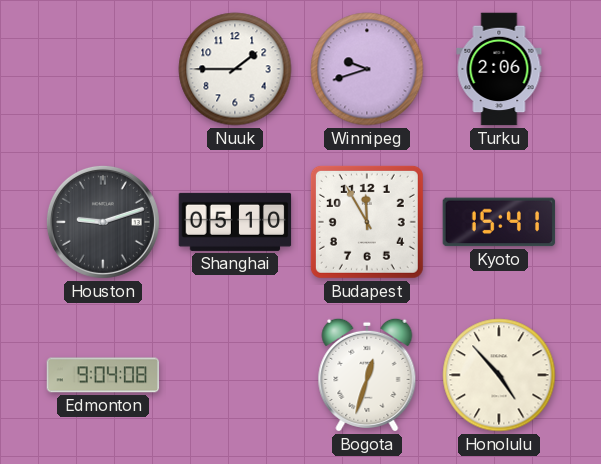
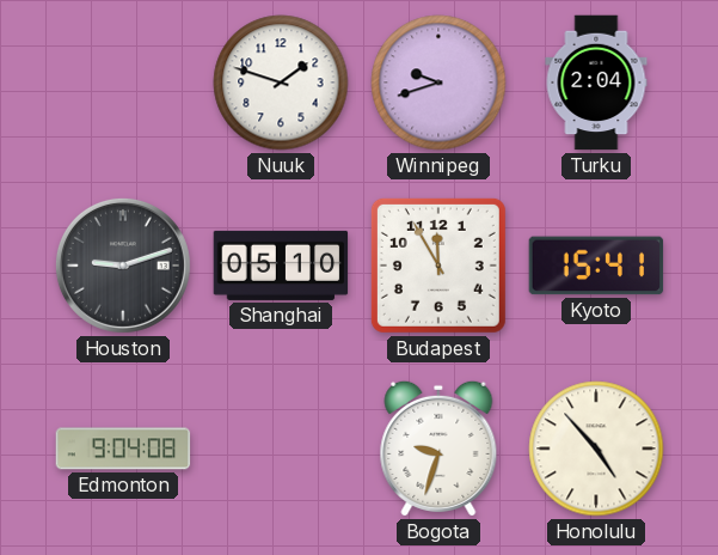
Nuuk: 1:45 -> 1:48
Turku: 2:06 -> 2:04
Bogota: 12:33 -> 9:33
